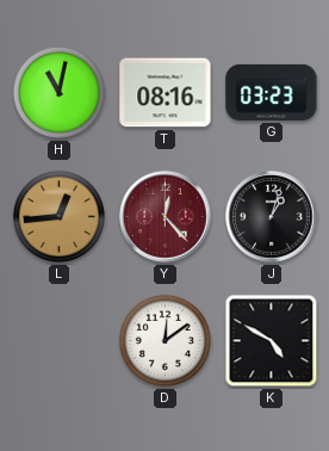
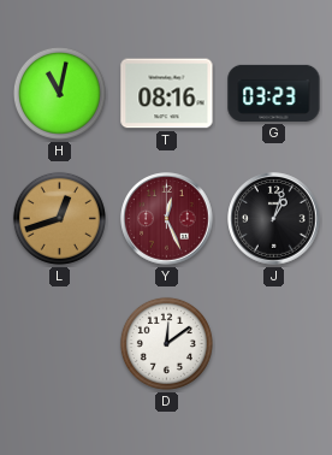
L: 12:44 -> 12:42
Y: 12:23 -> 12:26
K: 4:50 -> none
